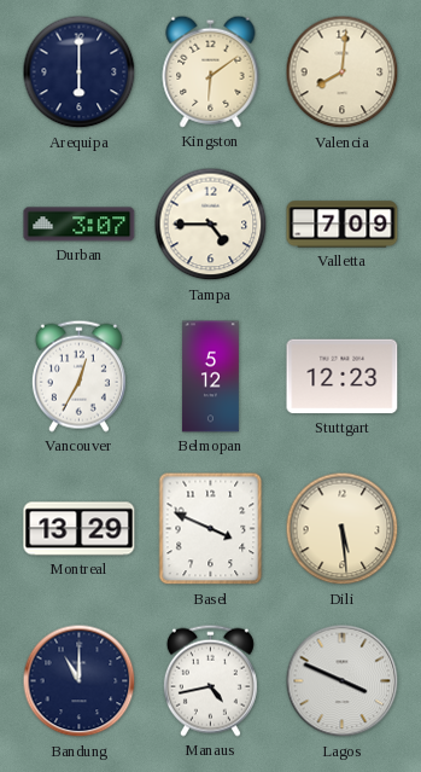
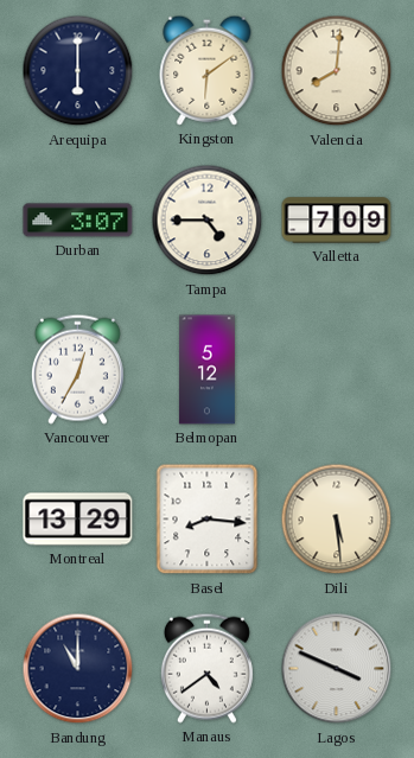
Stuttgart: 12:23 -> none
Basel: 3:49 -> 8:16
Manaus: 4:43 -> 4:39
